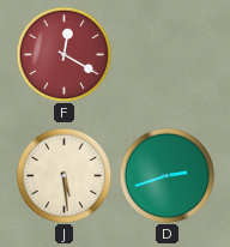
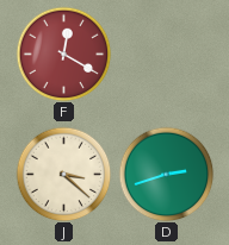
J: 5:29 -> 3:22
